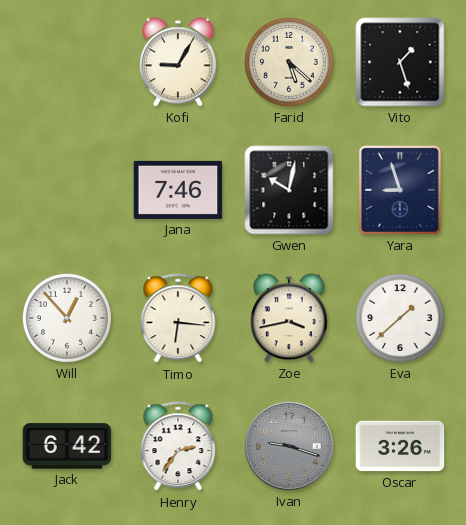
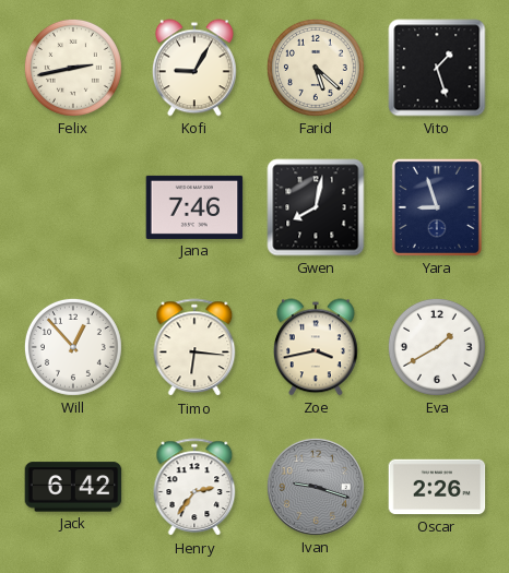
Felix: none -> 2:43
Gwen: 10:02 -> 8:02
Eva: 1:38 -> 1:40
Oscar: 3:26 -> 2:26
